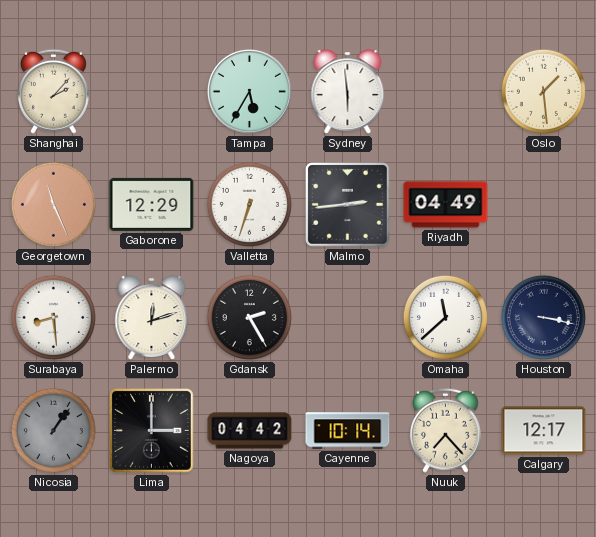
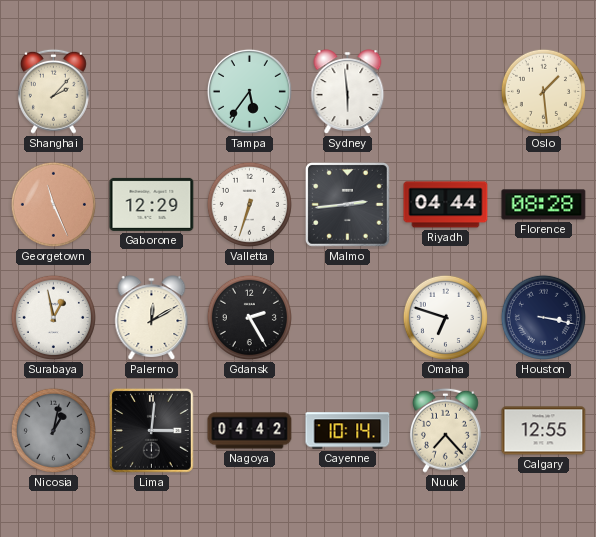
Tampa: 5:35 -> 5:36
Riyadh: 04:49 -> 04:44
Florence: none -> 08:28
Surabaya: 8:29 -> 12:58
Palermo: 12:12 -> 12:10
Omaha: 11:38 -> 6:48
Nicosia: 1:06 -> 1:02
Lima: 3:00 -> 3:01
Calgary: 12:17 -> 12:55
